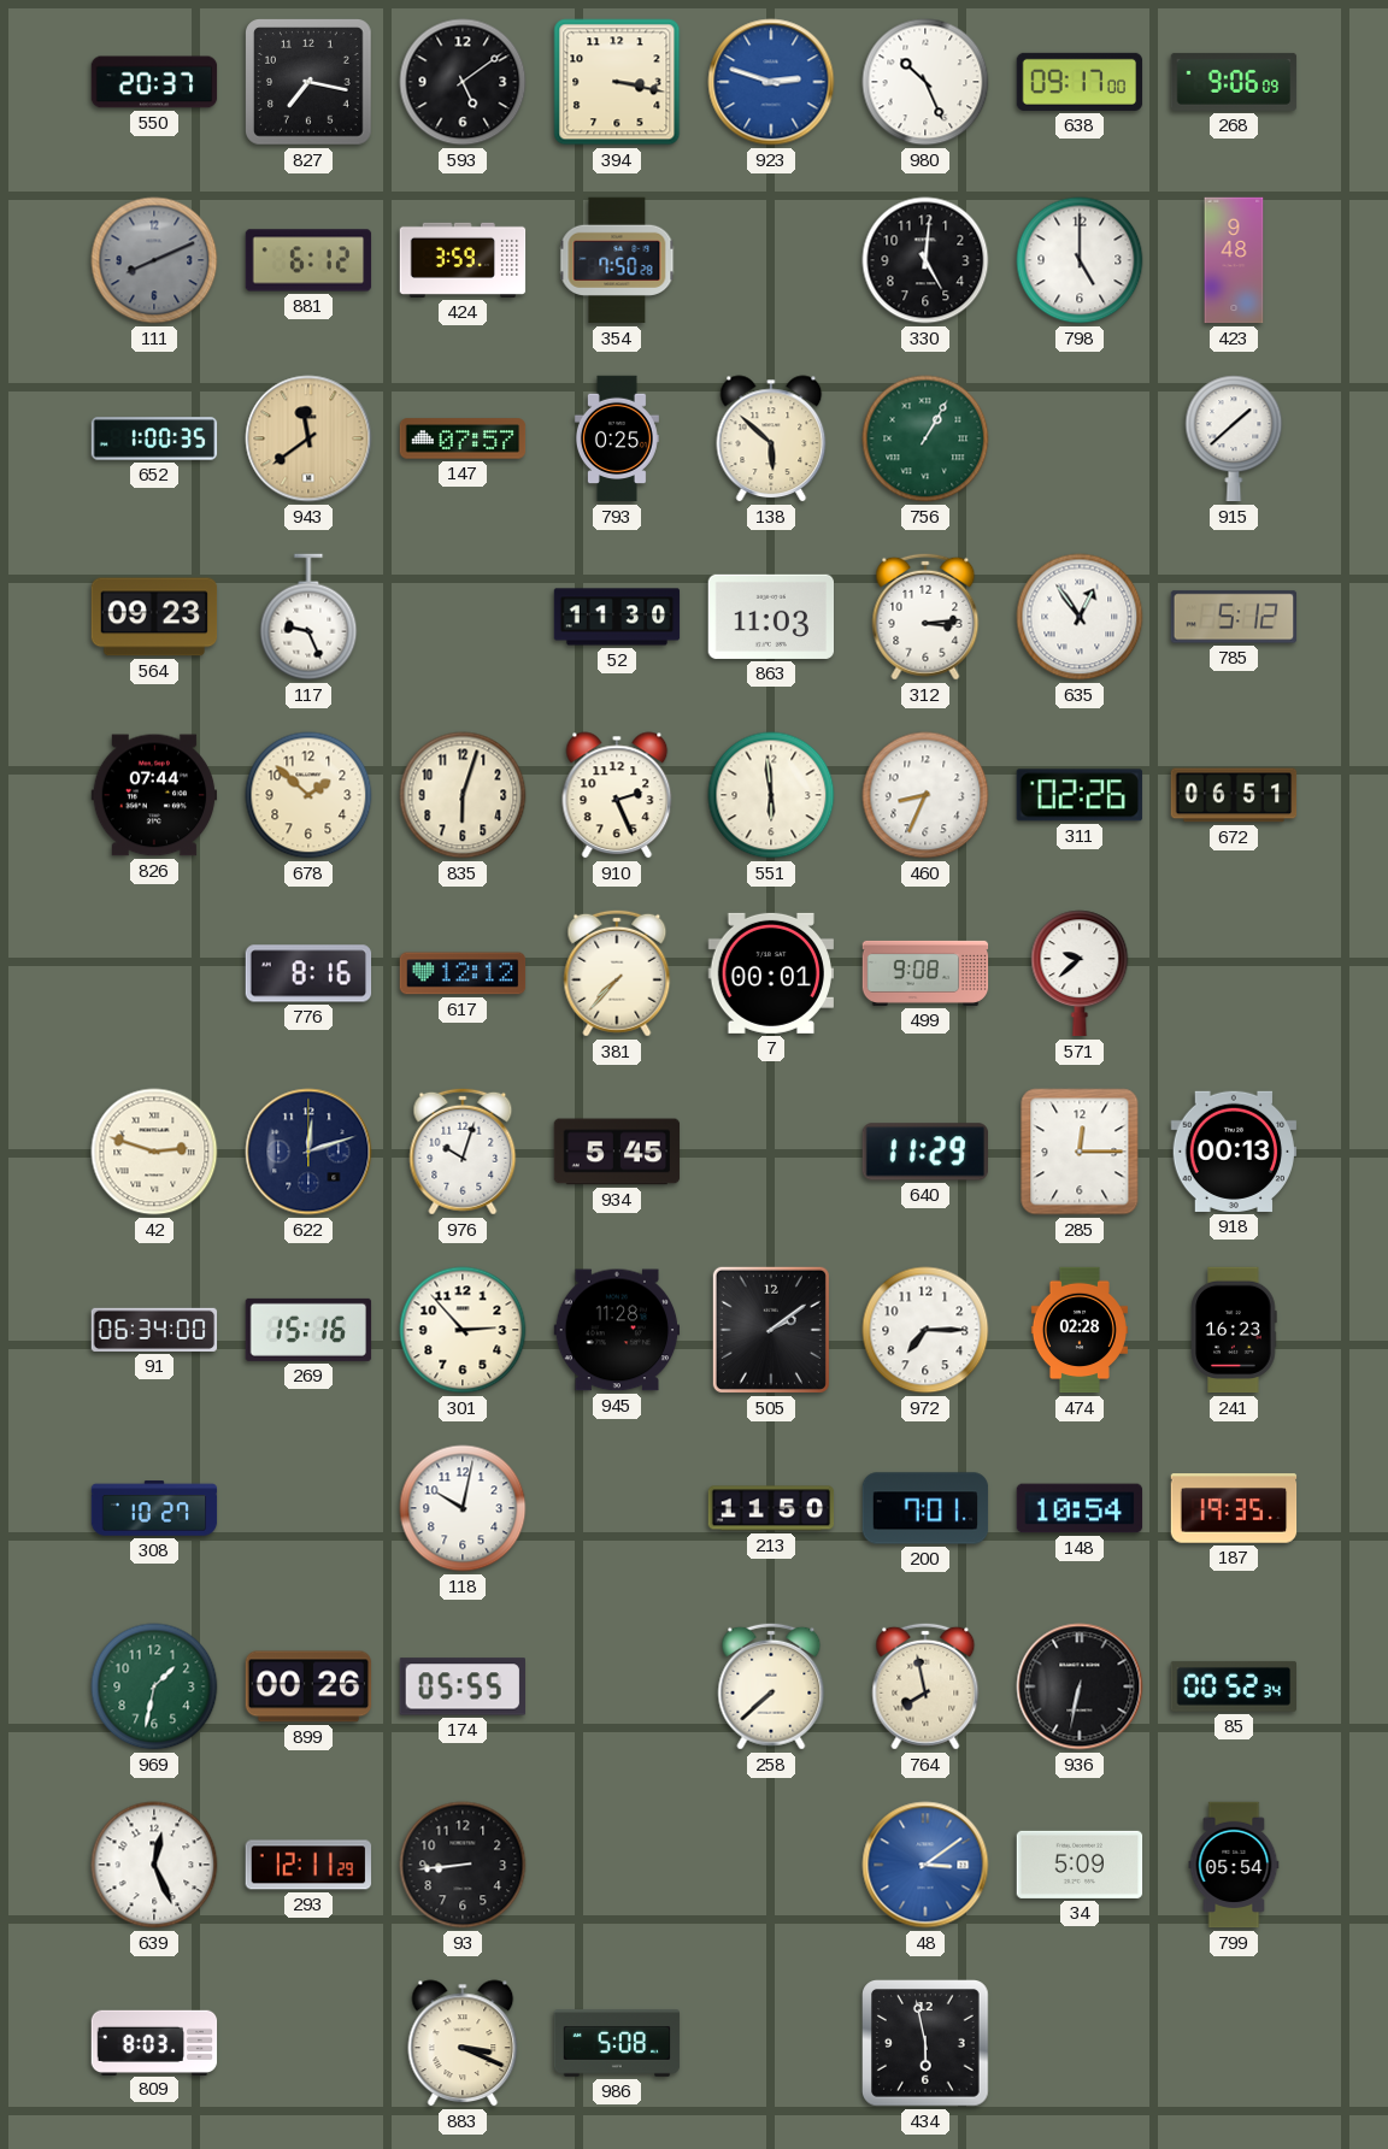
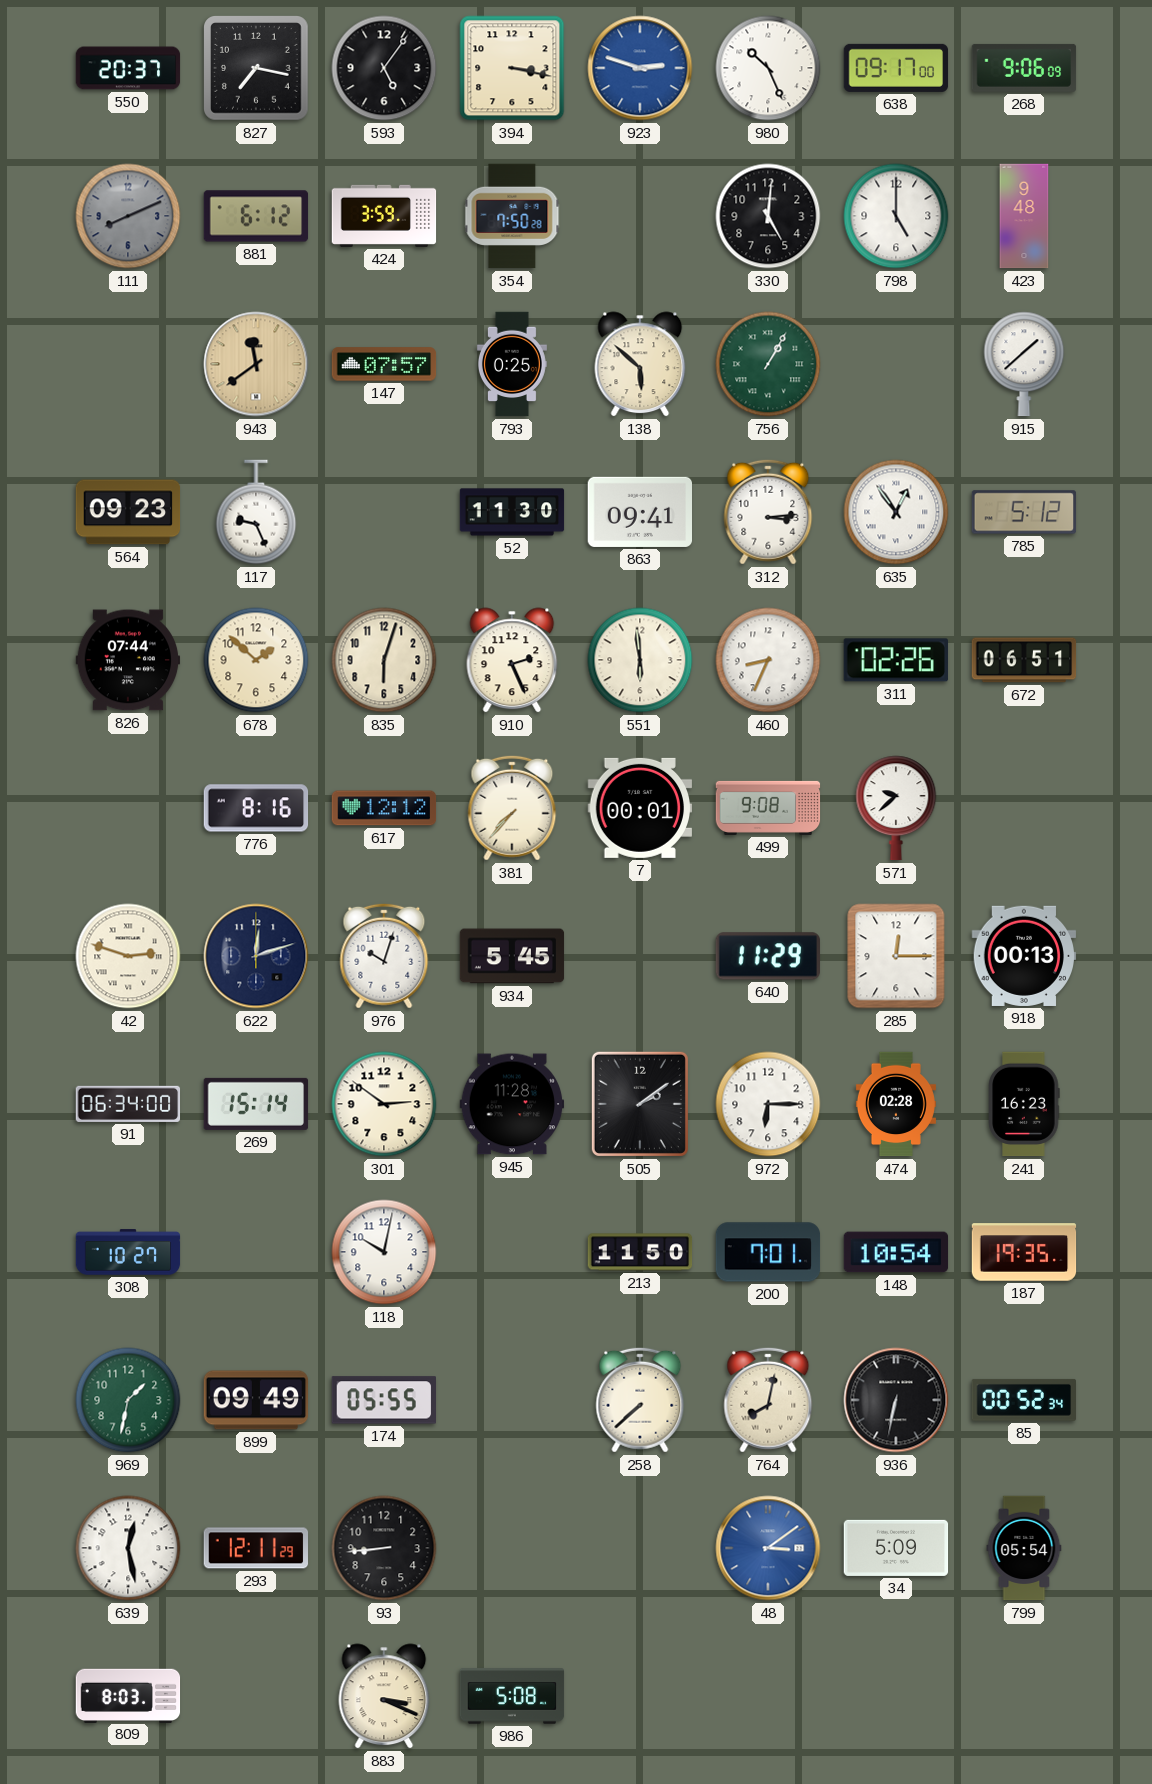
593: 5:09 -> 5:06
652: 1:00 -> none
863: 11:03 -> 09:41
269: 15:16 -> 15:14
301: 2:53 -> 2:51
972: 7:15 -> 6:15
899: 00:26 -> 09:49
764: 7:58 -> 8:02
639: 12:26 -> 12:28
434: 5:58 -> none
